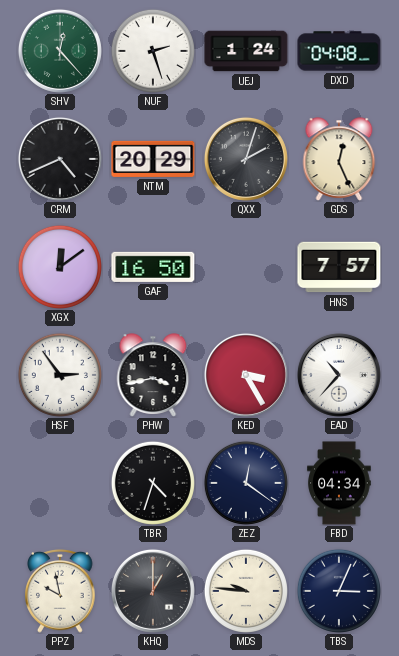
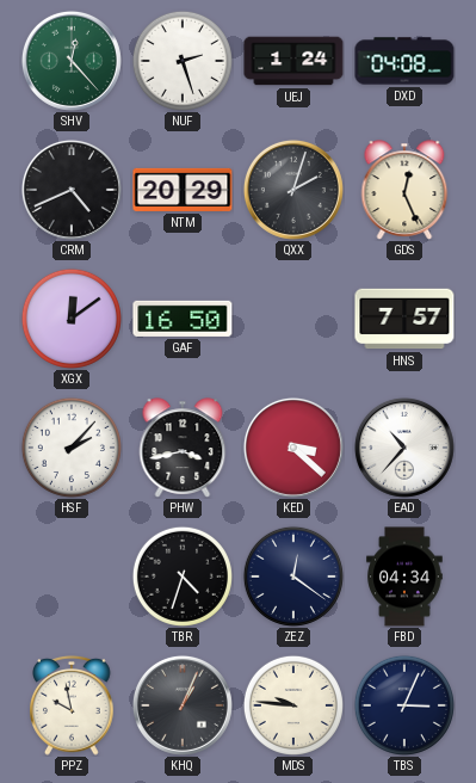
HSF: 2:54 -> 2:07
KED: 3:25 -> 3:22
KHQ: 1:00 -> 1:04
